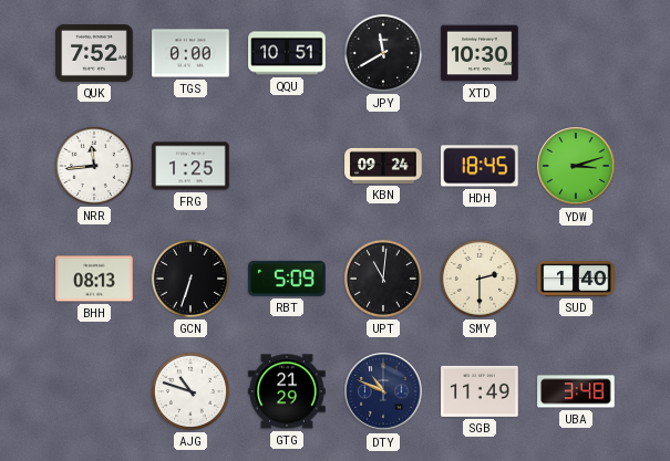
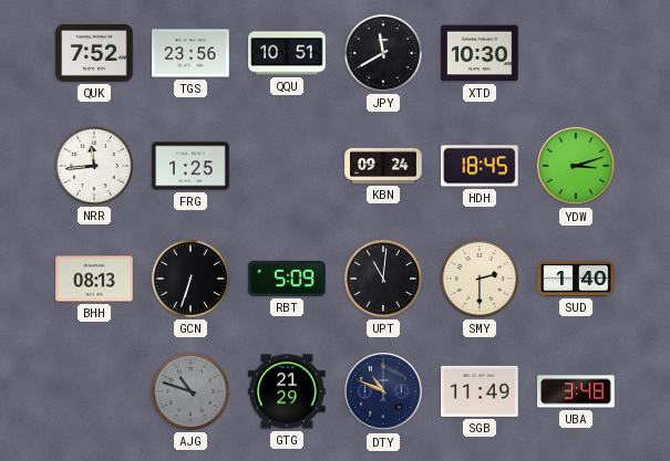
TGS: 0:00 -> 23:56
AJG dial: white -> grey
